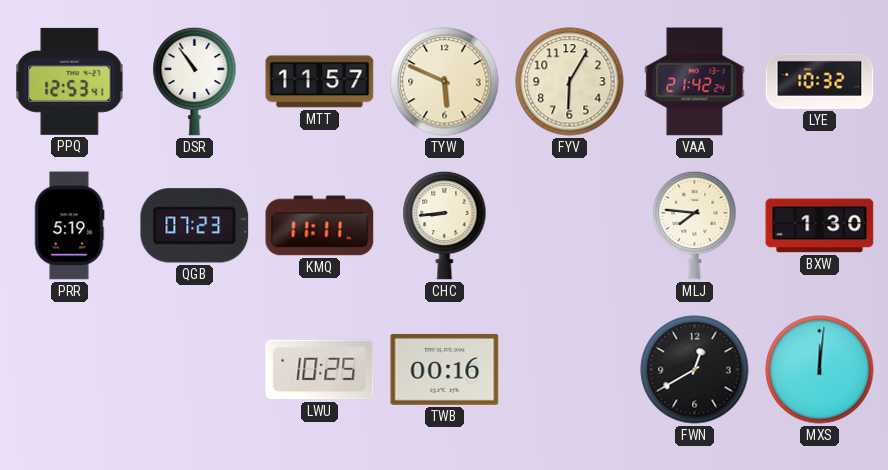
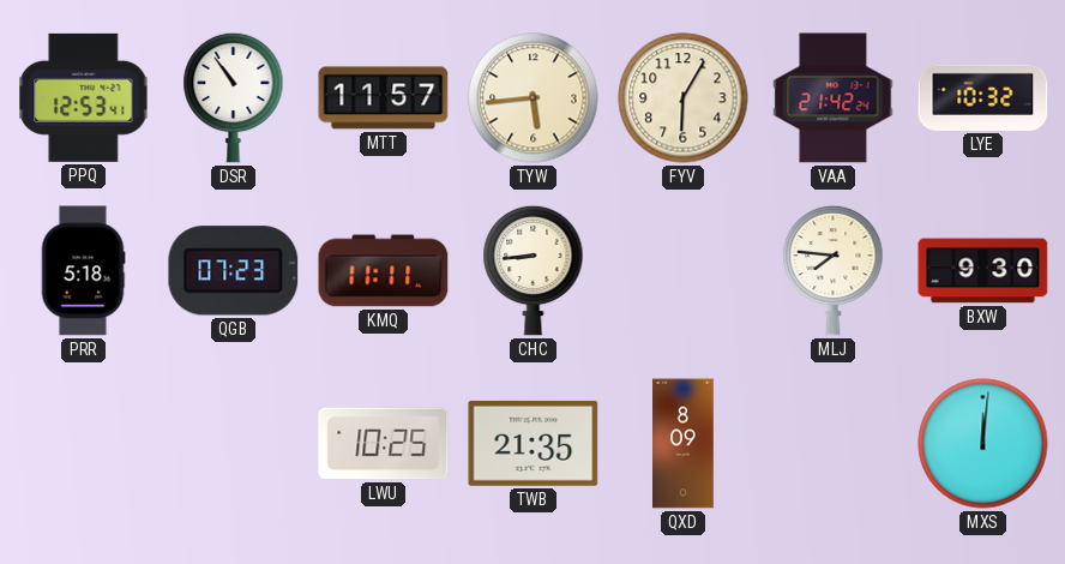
TYW: 5:49 -> 5:44
PRR: 5:19 -> 5:18
BXW: 1:30 -> 9:30
TWB: 00:16 -> 21:35
QXD: none -> 8:09
FWN: 12:40 -> none
